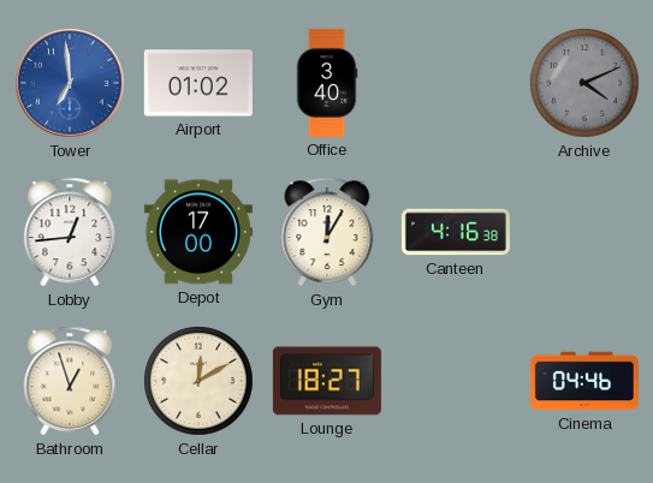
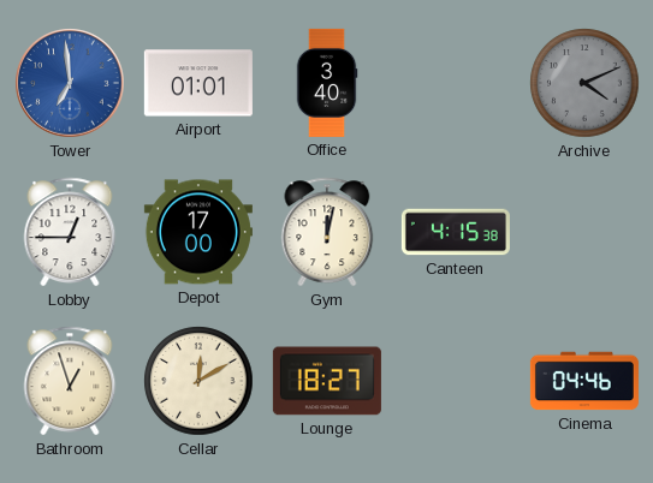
Airport: 01:02 -> 01:01
Lobby: 12:44 -> 12:45
Gym: 12:05 -> 12:02
Canteen: 4:16 -> 4:15
